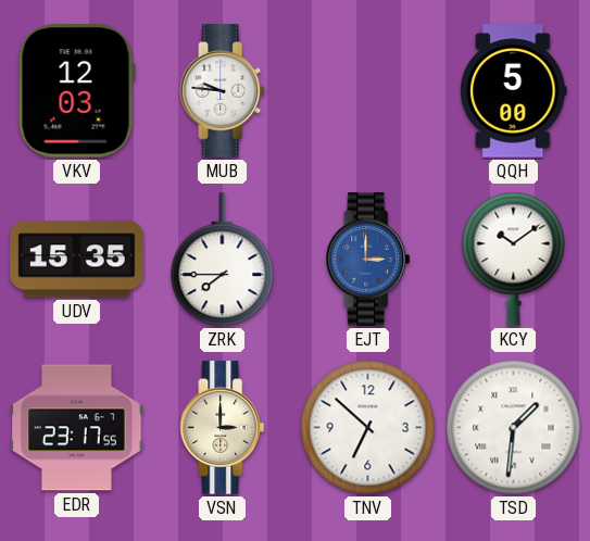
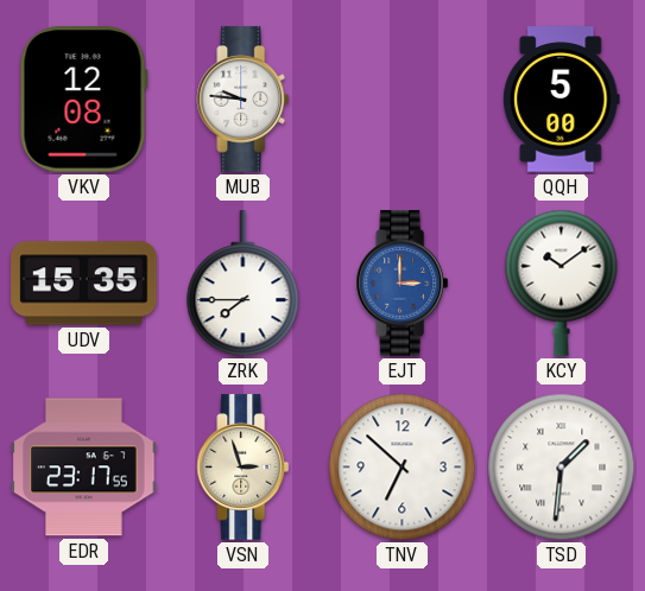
VKV: 12:03 -> 12:08
VSN: 3:00 -> 2:57
